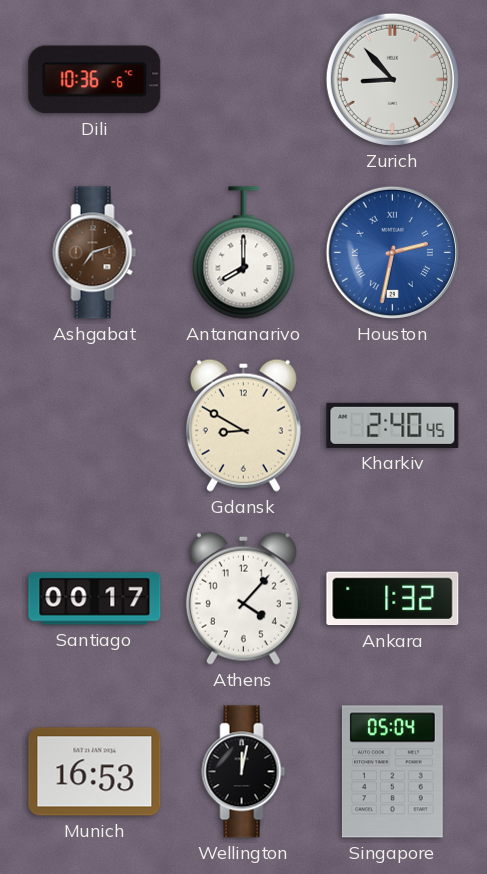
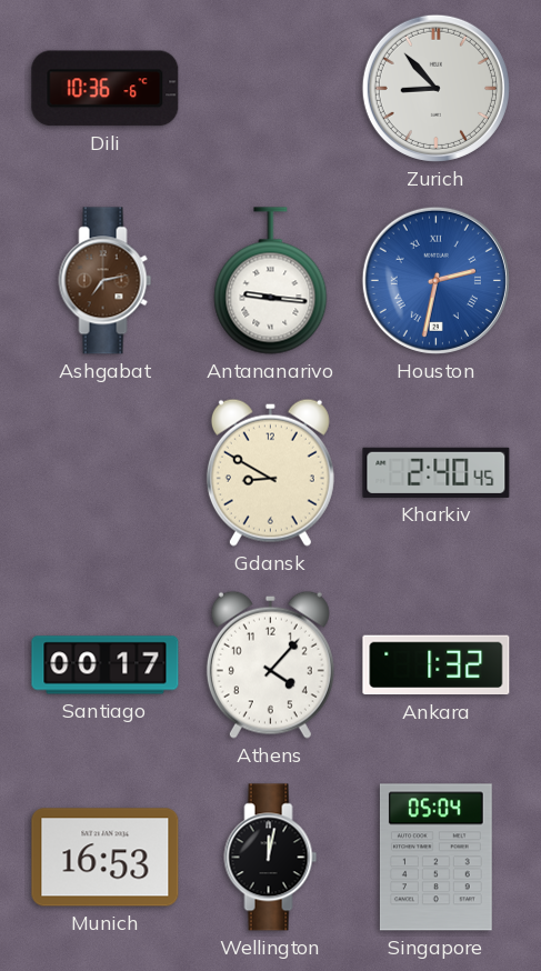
Ashgabat: 7:12 -> 7:13
Antananarivo: 8:00 -> 9:16
